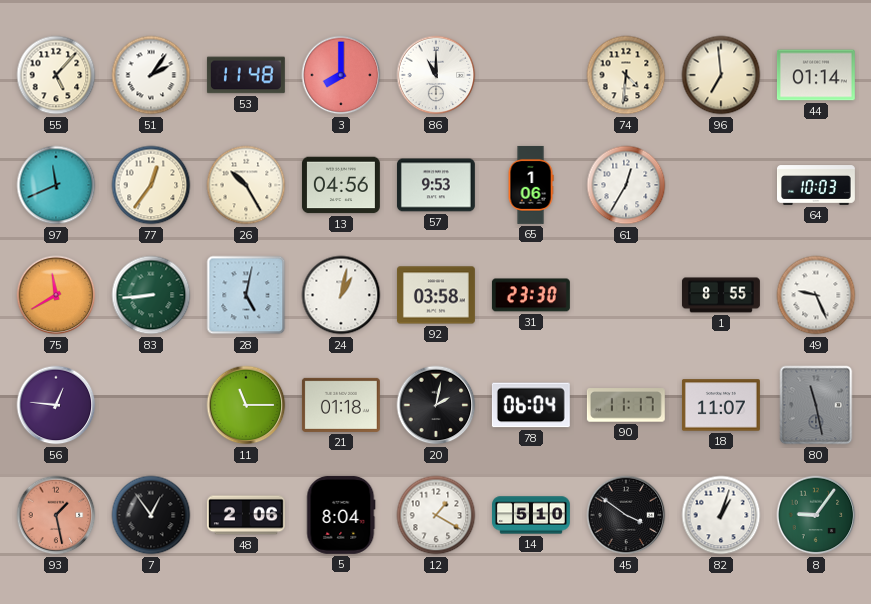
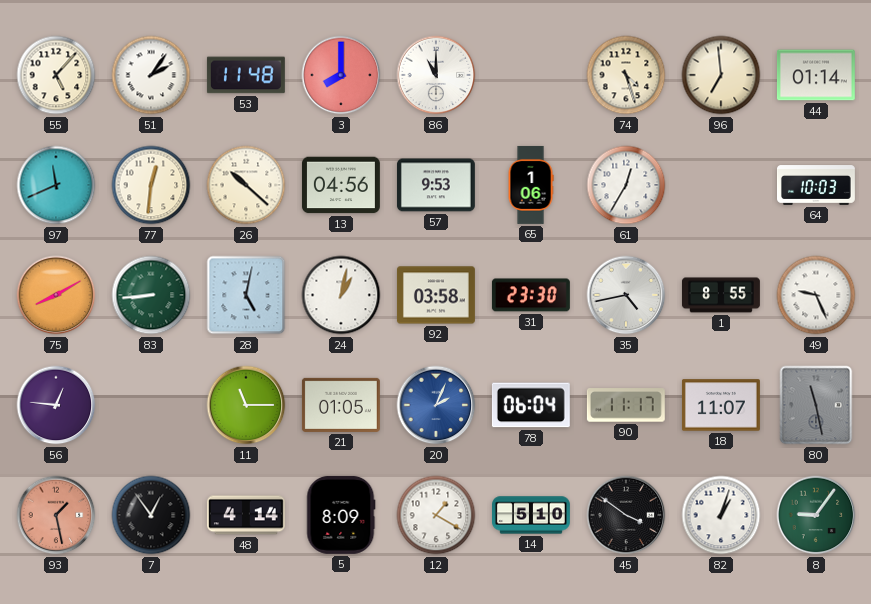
74: 4:31 -> 4:27
77: 12:36 -> 12:31
26: 10:25 -> 10:22
75: 11:40 -> 8:10
35: none -> 4:43
21: 01:18 -> 01:05
20: 2:02 -> 2:04
20 dial: black -> blue
48: 2:06 -> 4:14
5: 8:04 -> 8:09
